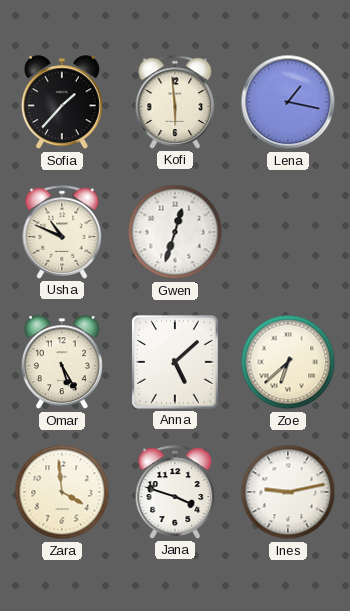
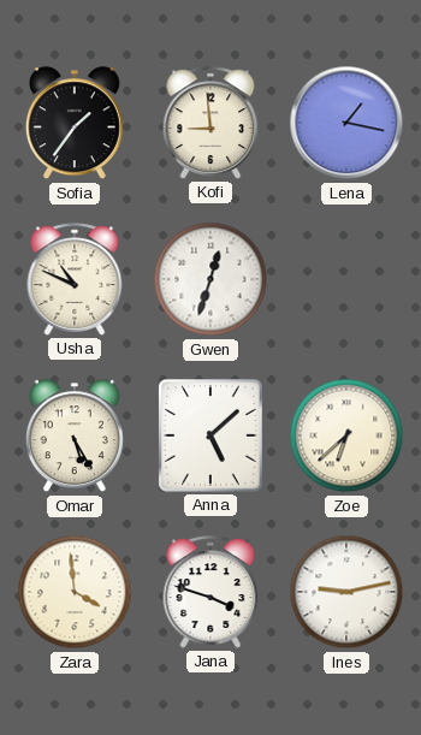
Sofia: 1:37 -> 1:36
Kofi: 5:59 -> 8:59
